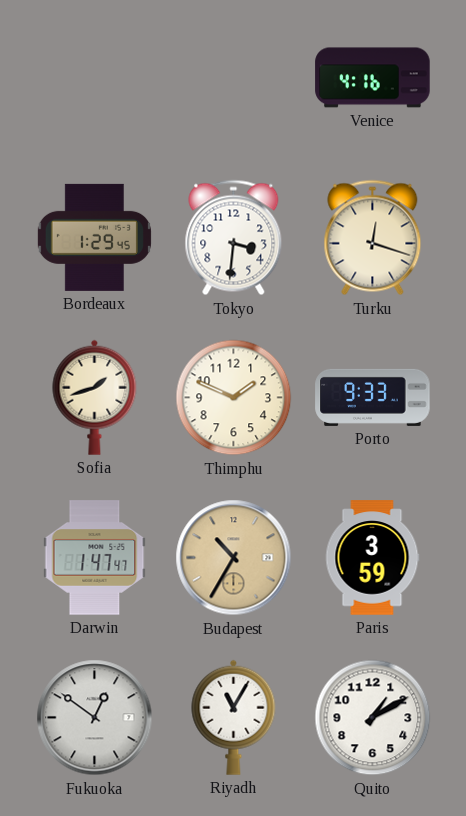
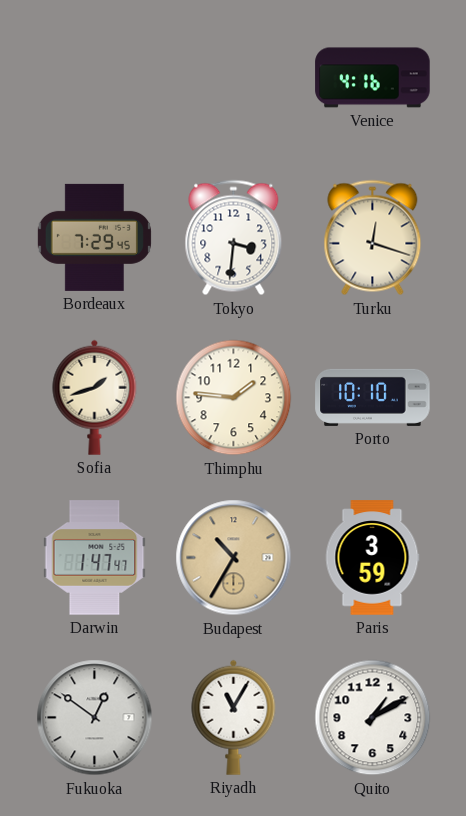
Bordeaux: 1:29 -> 7:29
Thimphu: 1:49 -> 1:46
Porto: 9:33 -> 10:10
